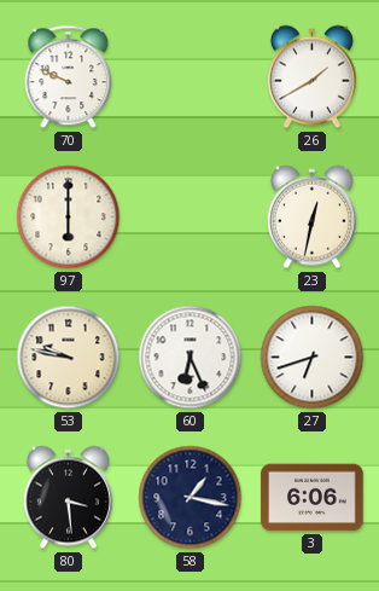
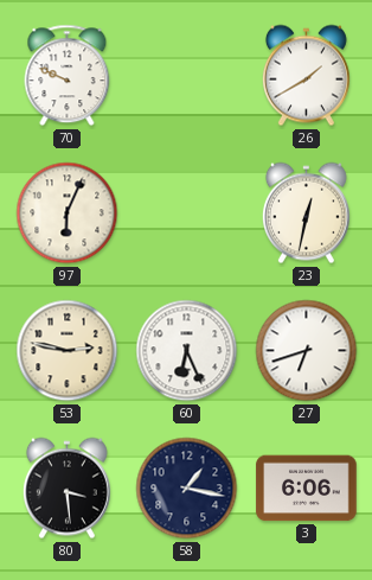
97: 6:00 -> 6:04
53: 9:47 -> 2:47
